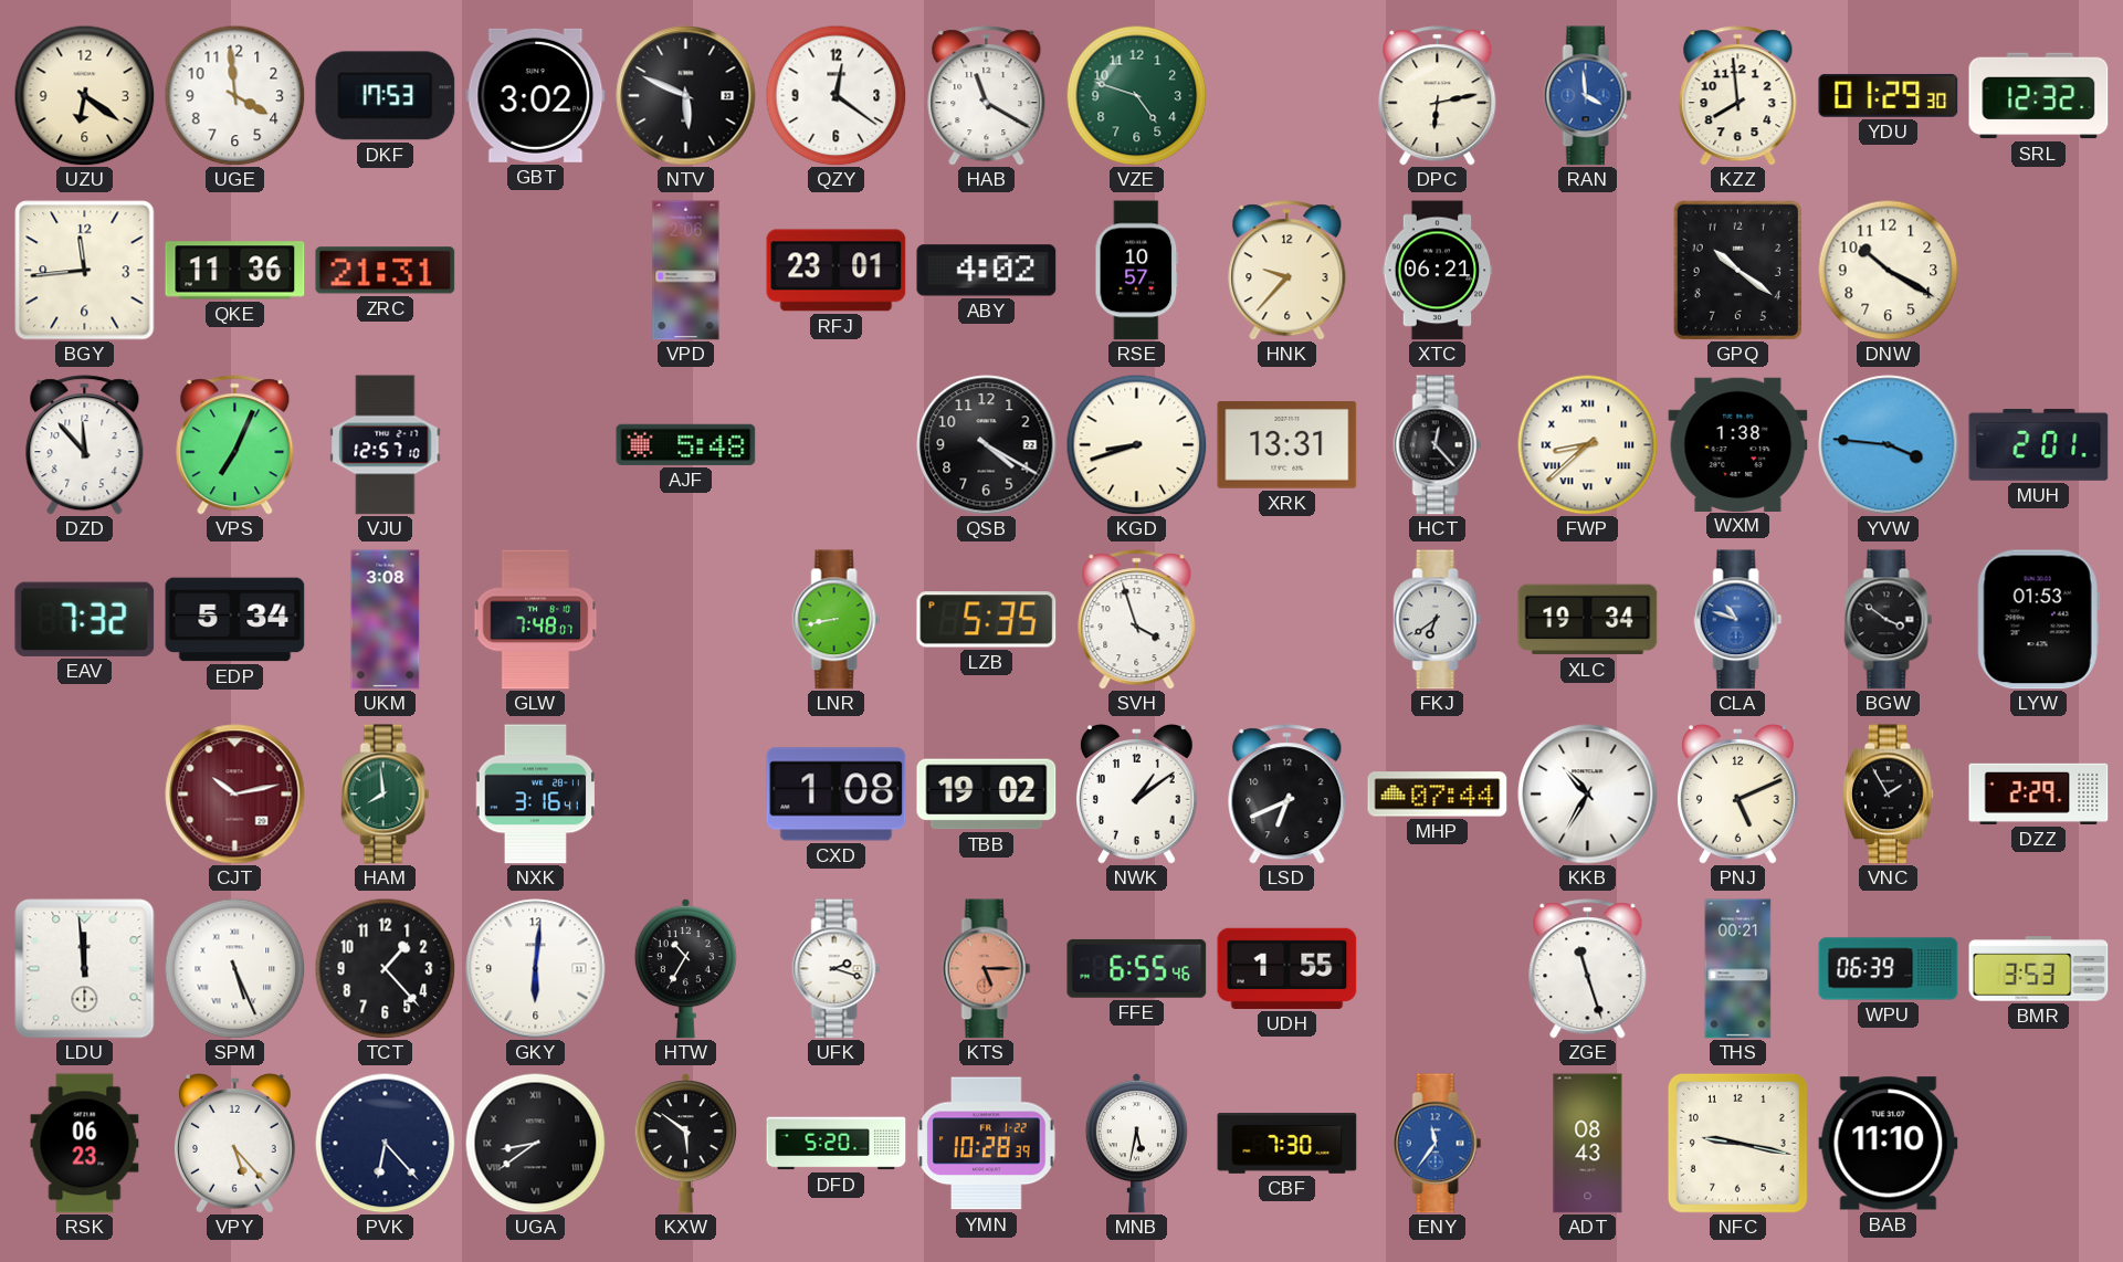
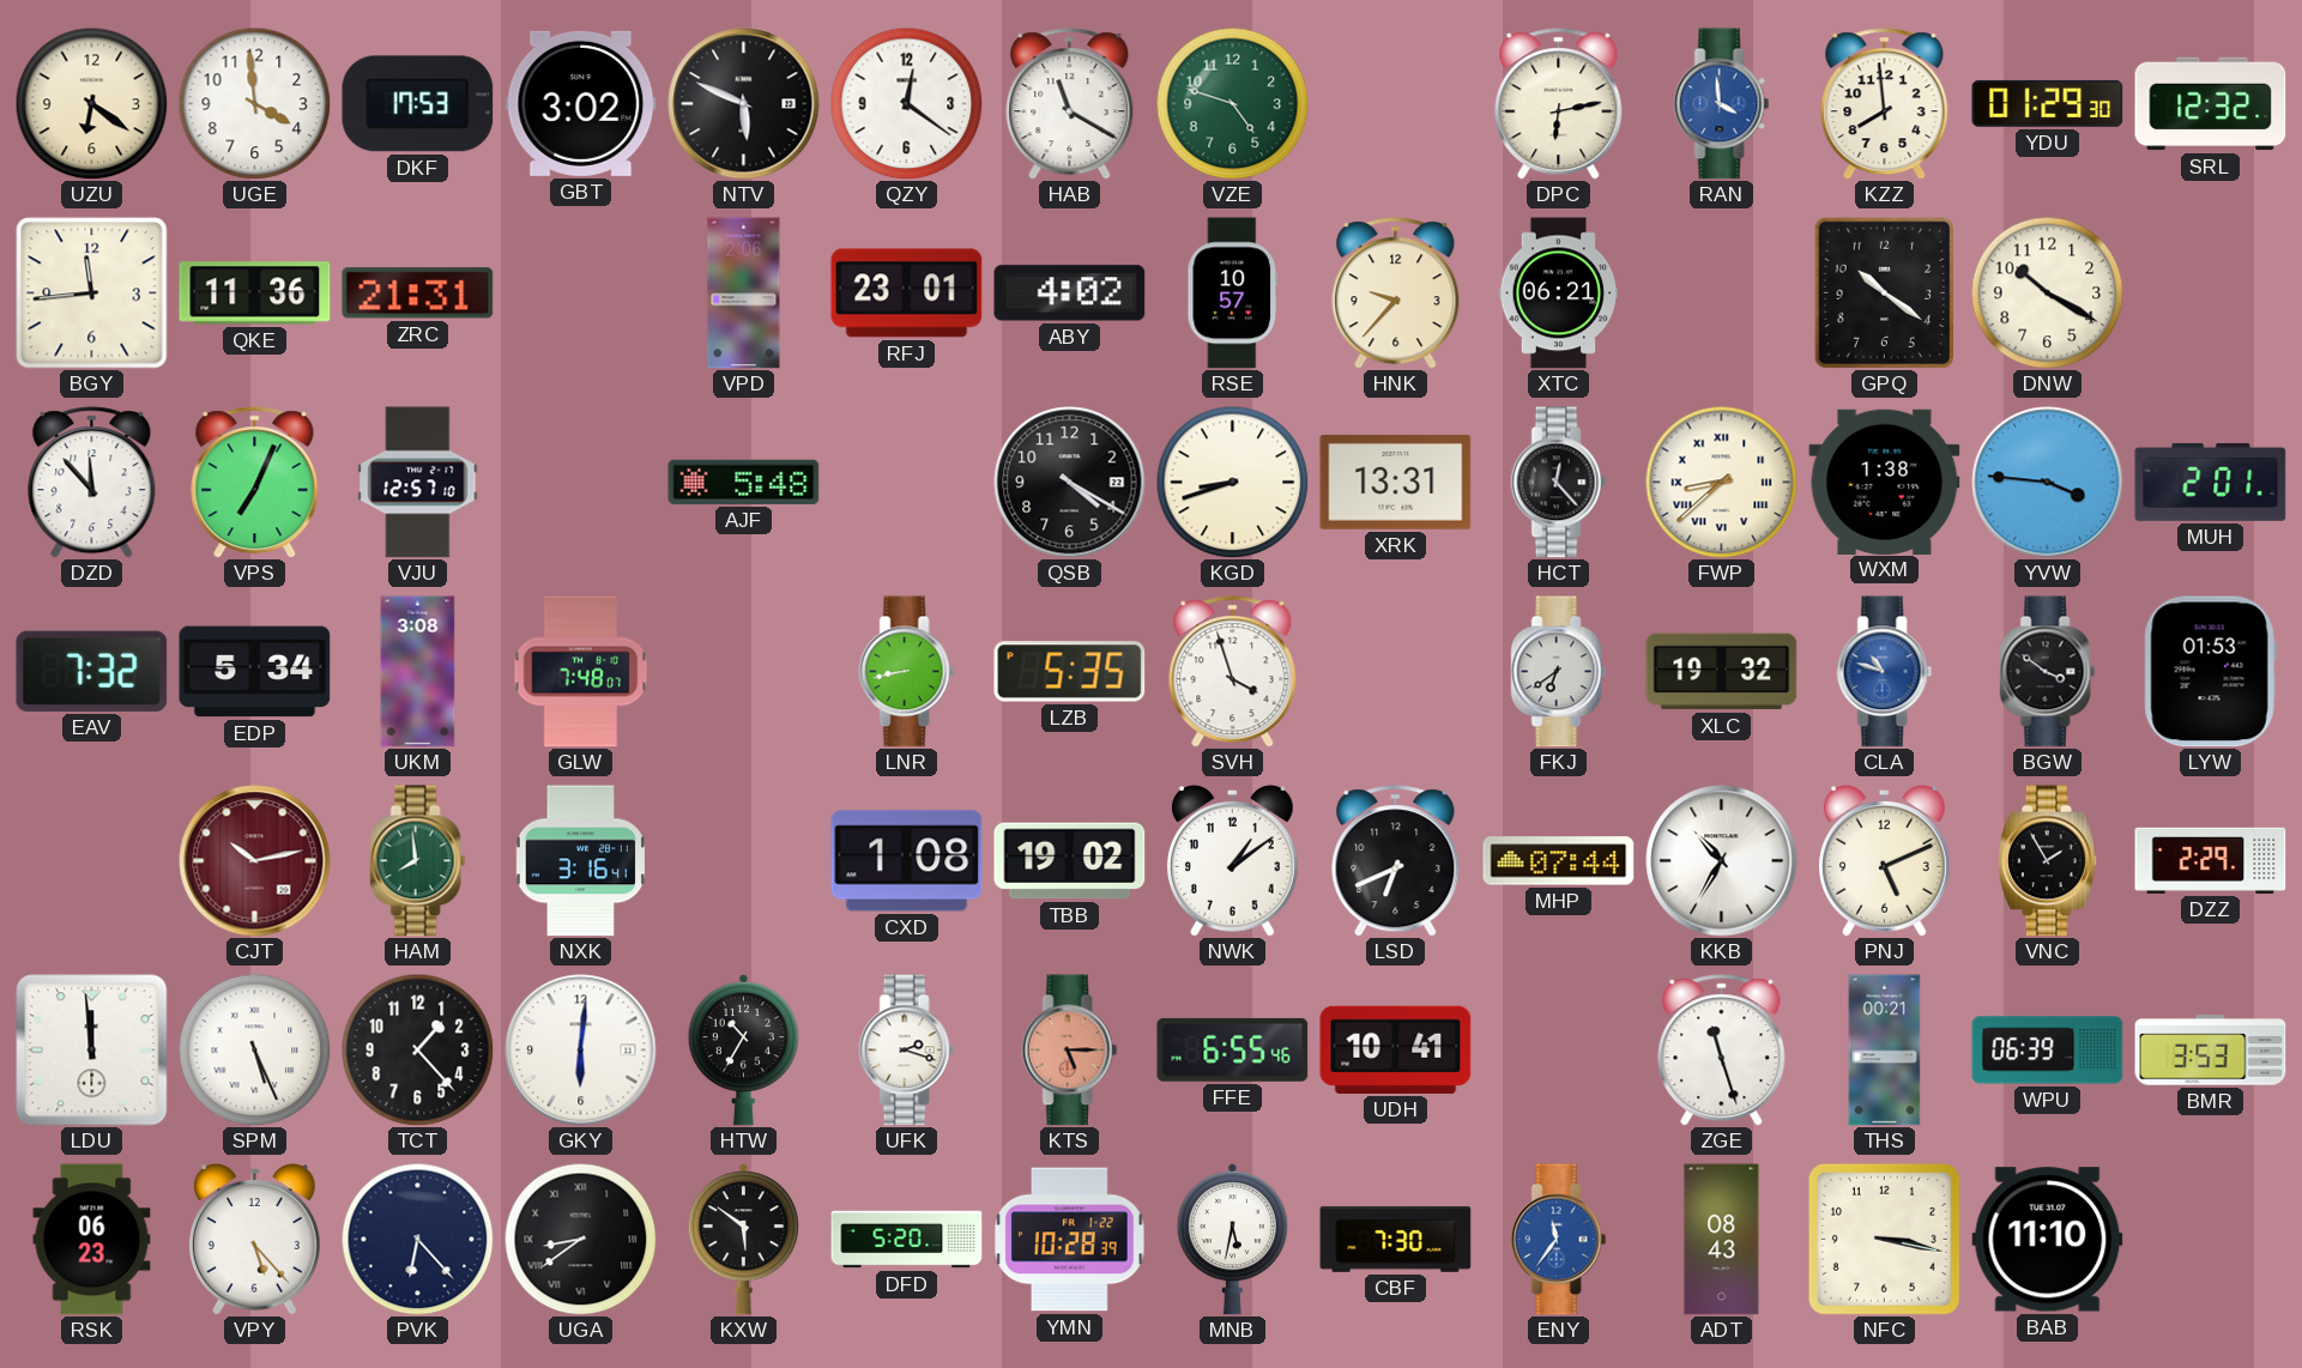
XLC: 19:34 -> 19:32
UDH: 1:55 -> 10:41
NFC: 9:17 -> 3:17
